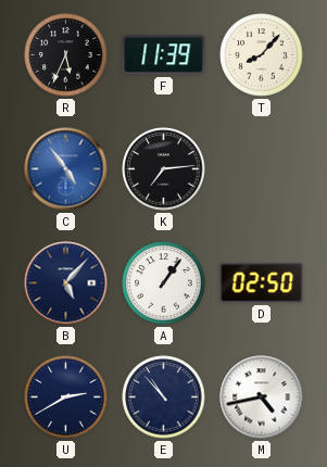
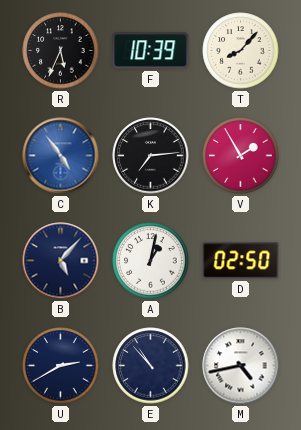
F: 11:39 -> 10:39
V: none -> 1:55
A: 1:06 -> 1:02
